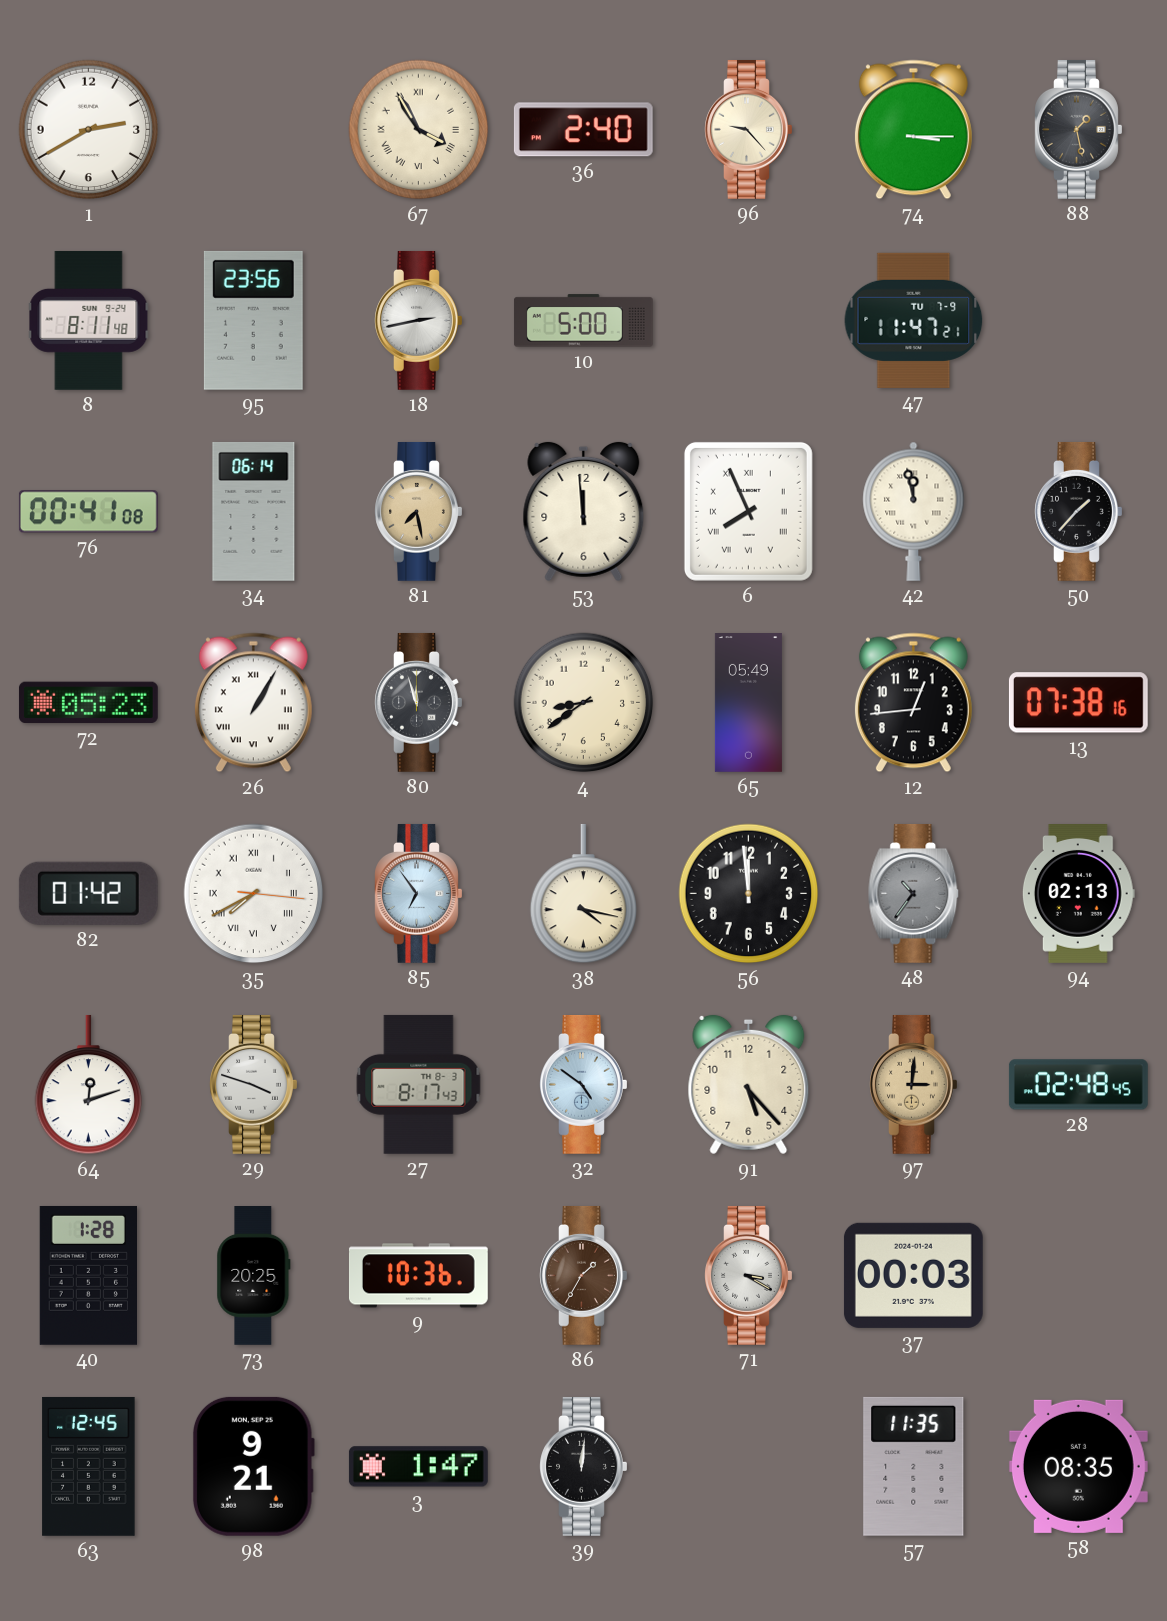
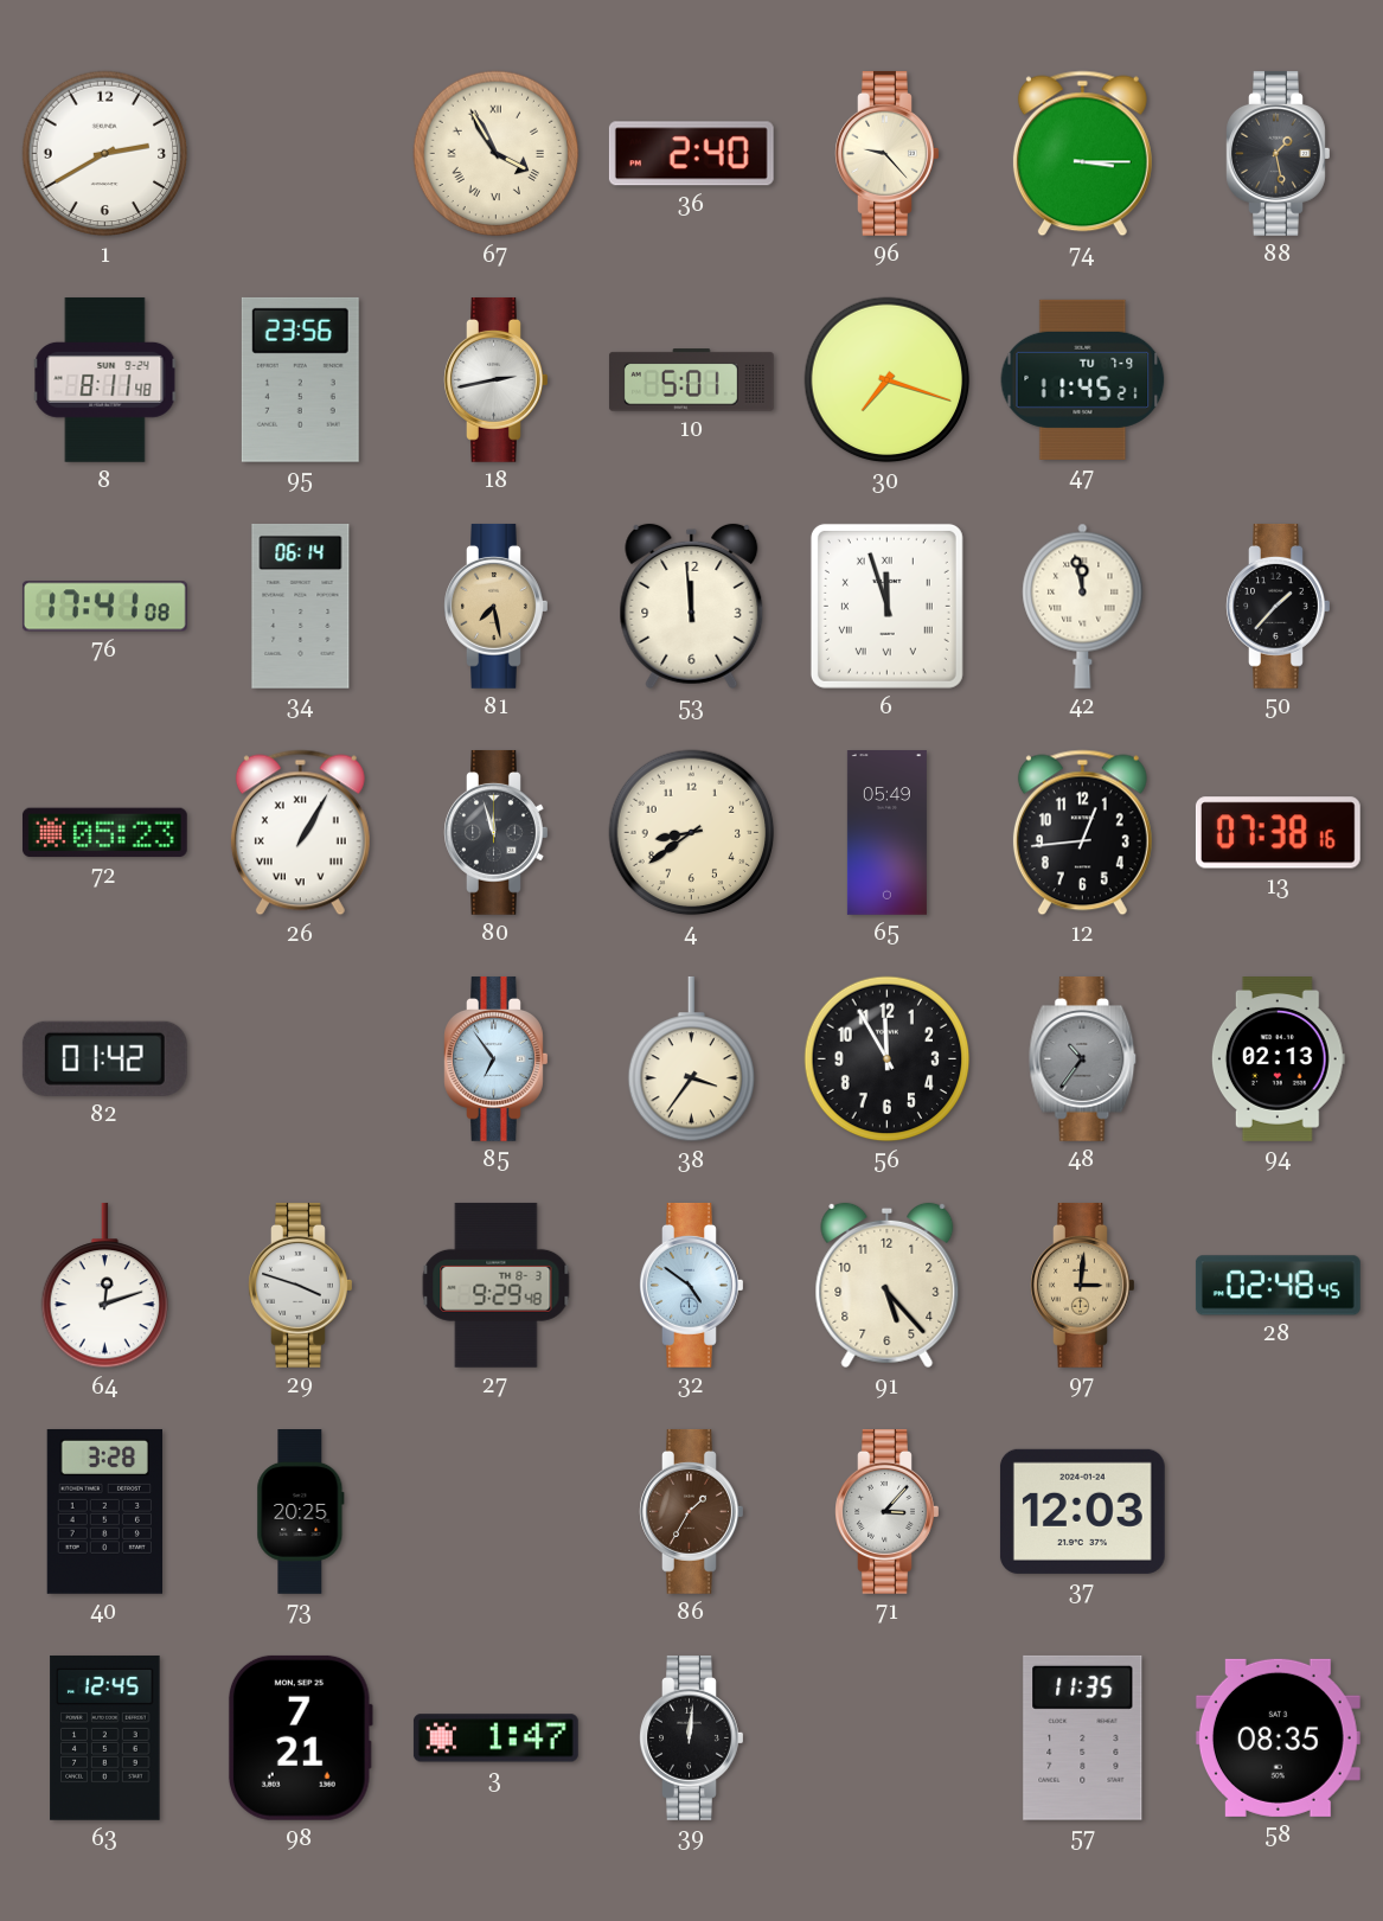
10: 5:00 -> 5:01
30: none -> 7:18
47: 11:47 -> 11:45
76: 00:41 -> 17:41
6: 7:56 -> 11:57
35: 7:40 -> none
38: 4:17 -> 3:36
56: 11:59 -> 11:55
27: 8:17 -> 9:29
40: 1:28 -> 3:28
9: 10:36 -> none
71: 3:20 -> 3:07
37: 00:03 -> 12:03
98: 9:21 -> 7:21
